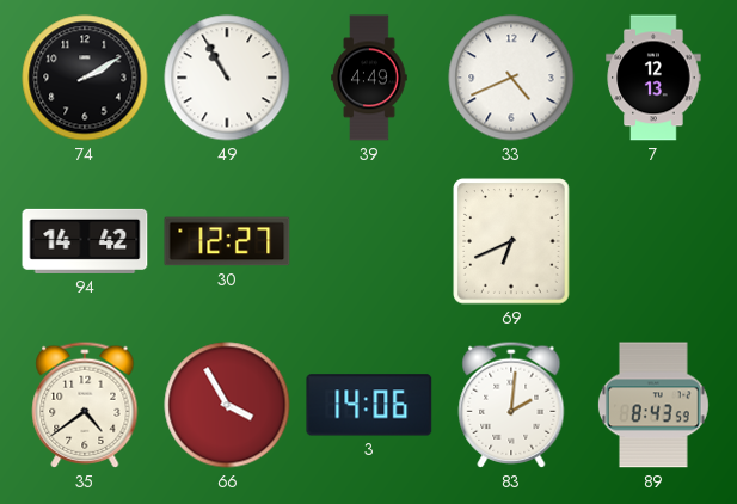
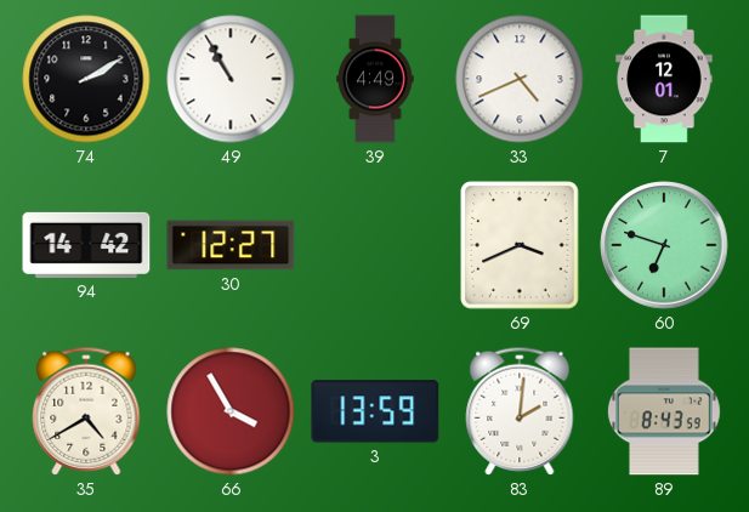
7: 12:13 -> 12:01
69: 6:41 -> 3:41
60: none -> 6:48
35: 4:39 -> 4:40
3: 14:06 -> 13:59
